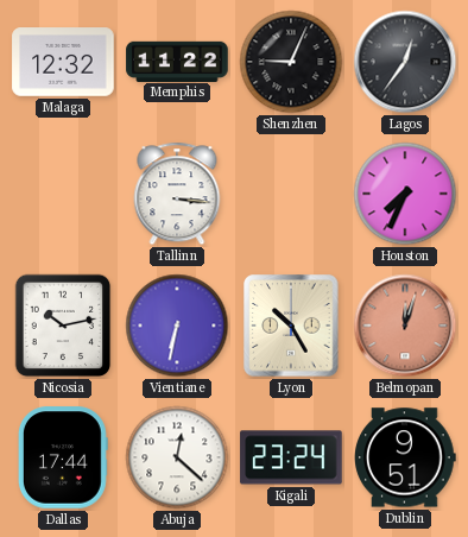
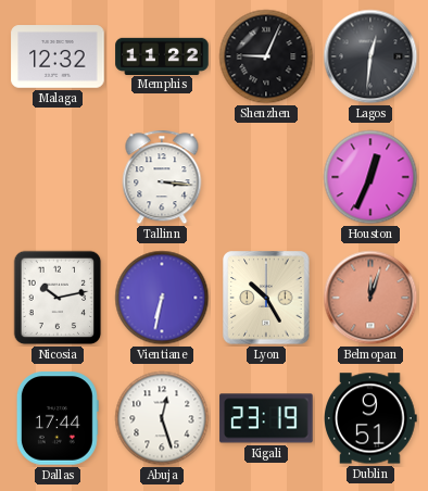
Lagos: 12:36 -> 12:31
Houston: 7:34 -> 12:34
Abuja: 12:22 -> 12:27
Kigali: 23:24 -> 23:19
